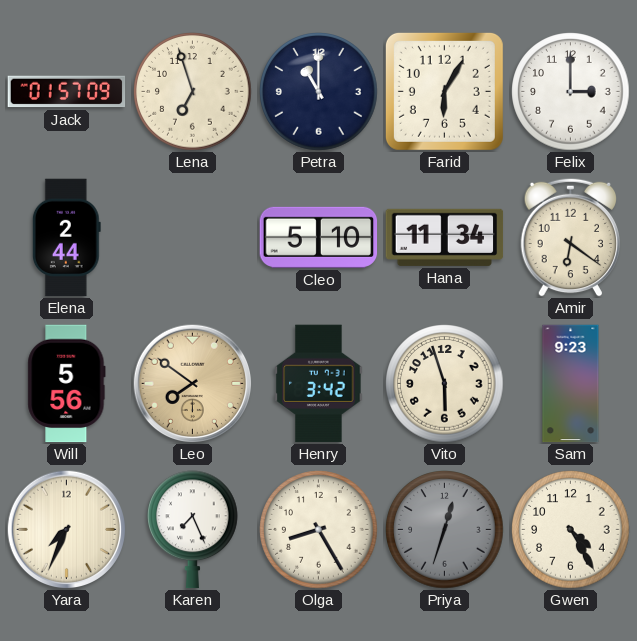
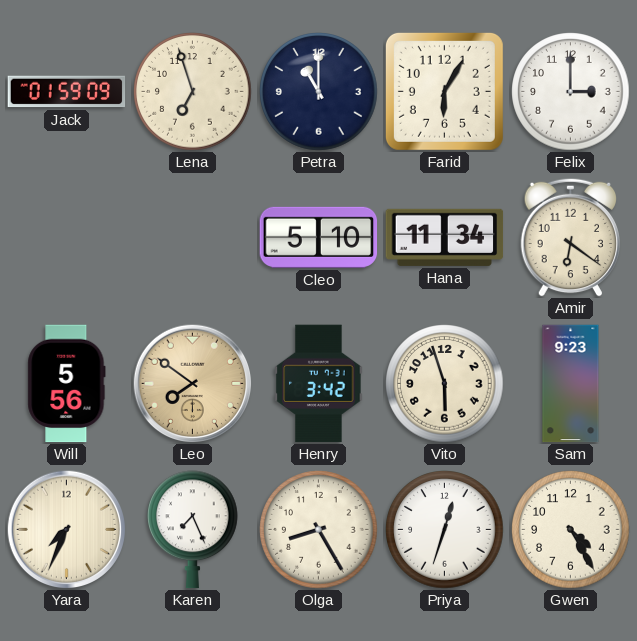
Jack: 01:57 -> 01:59
Elena: 2:44 -> none
Priya dial: grey -> white
